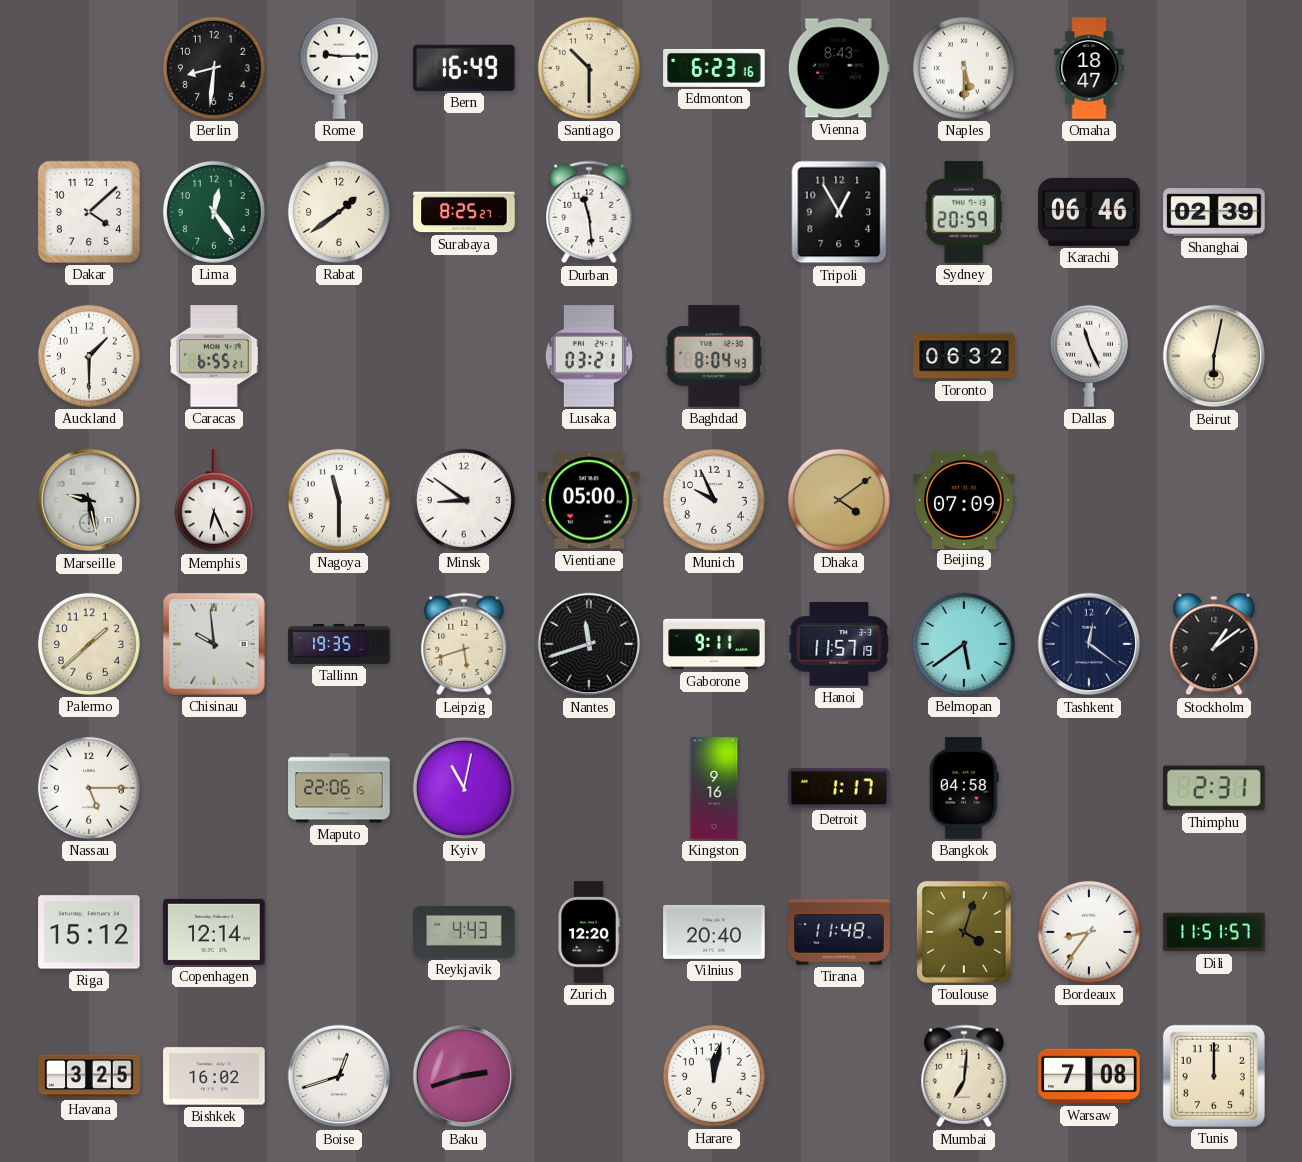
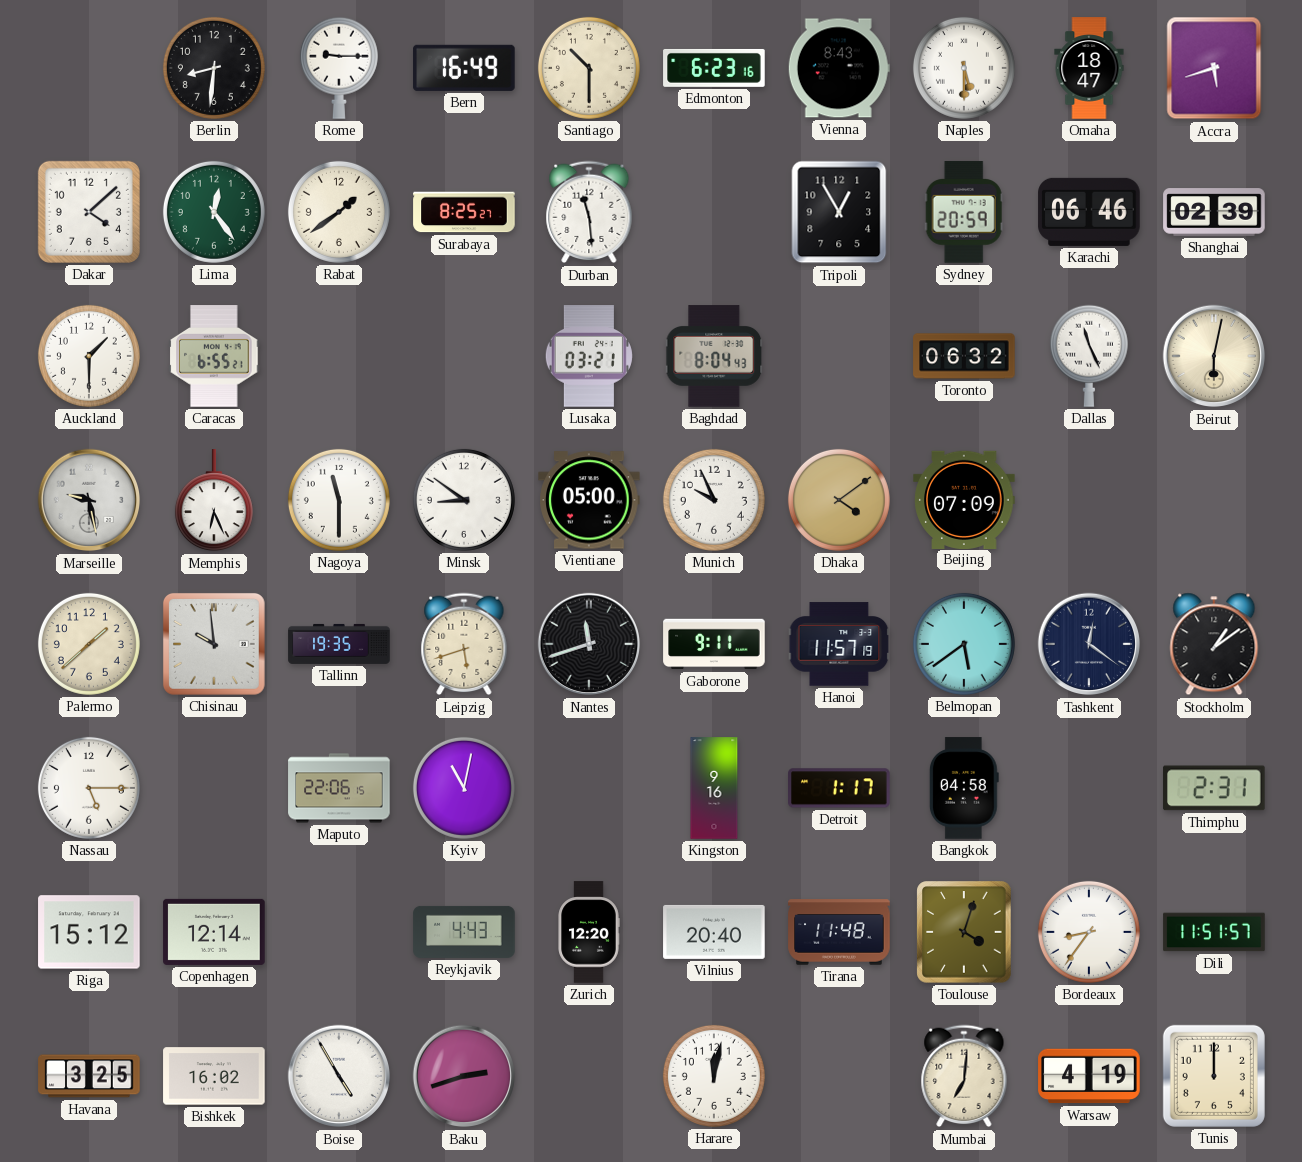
Accra: none -> 5:42
Boise: 12:42 -> 4:55
Warsaw: 7:08 -> 4:19
